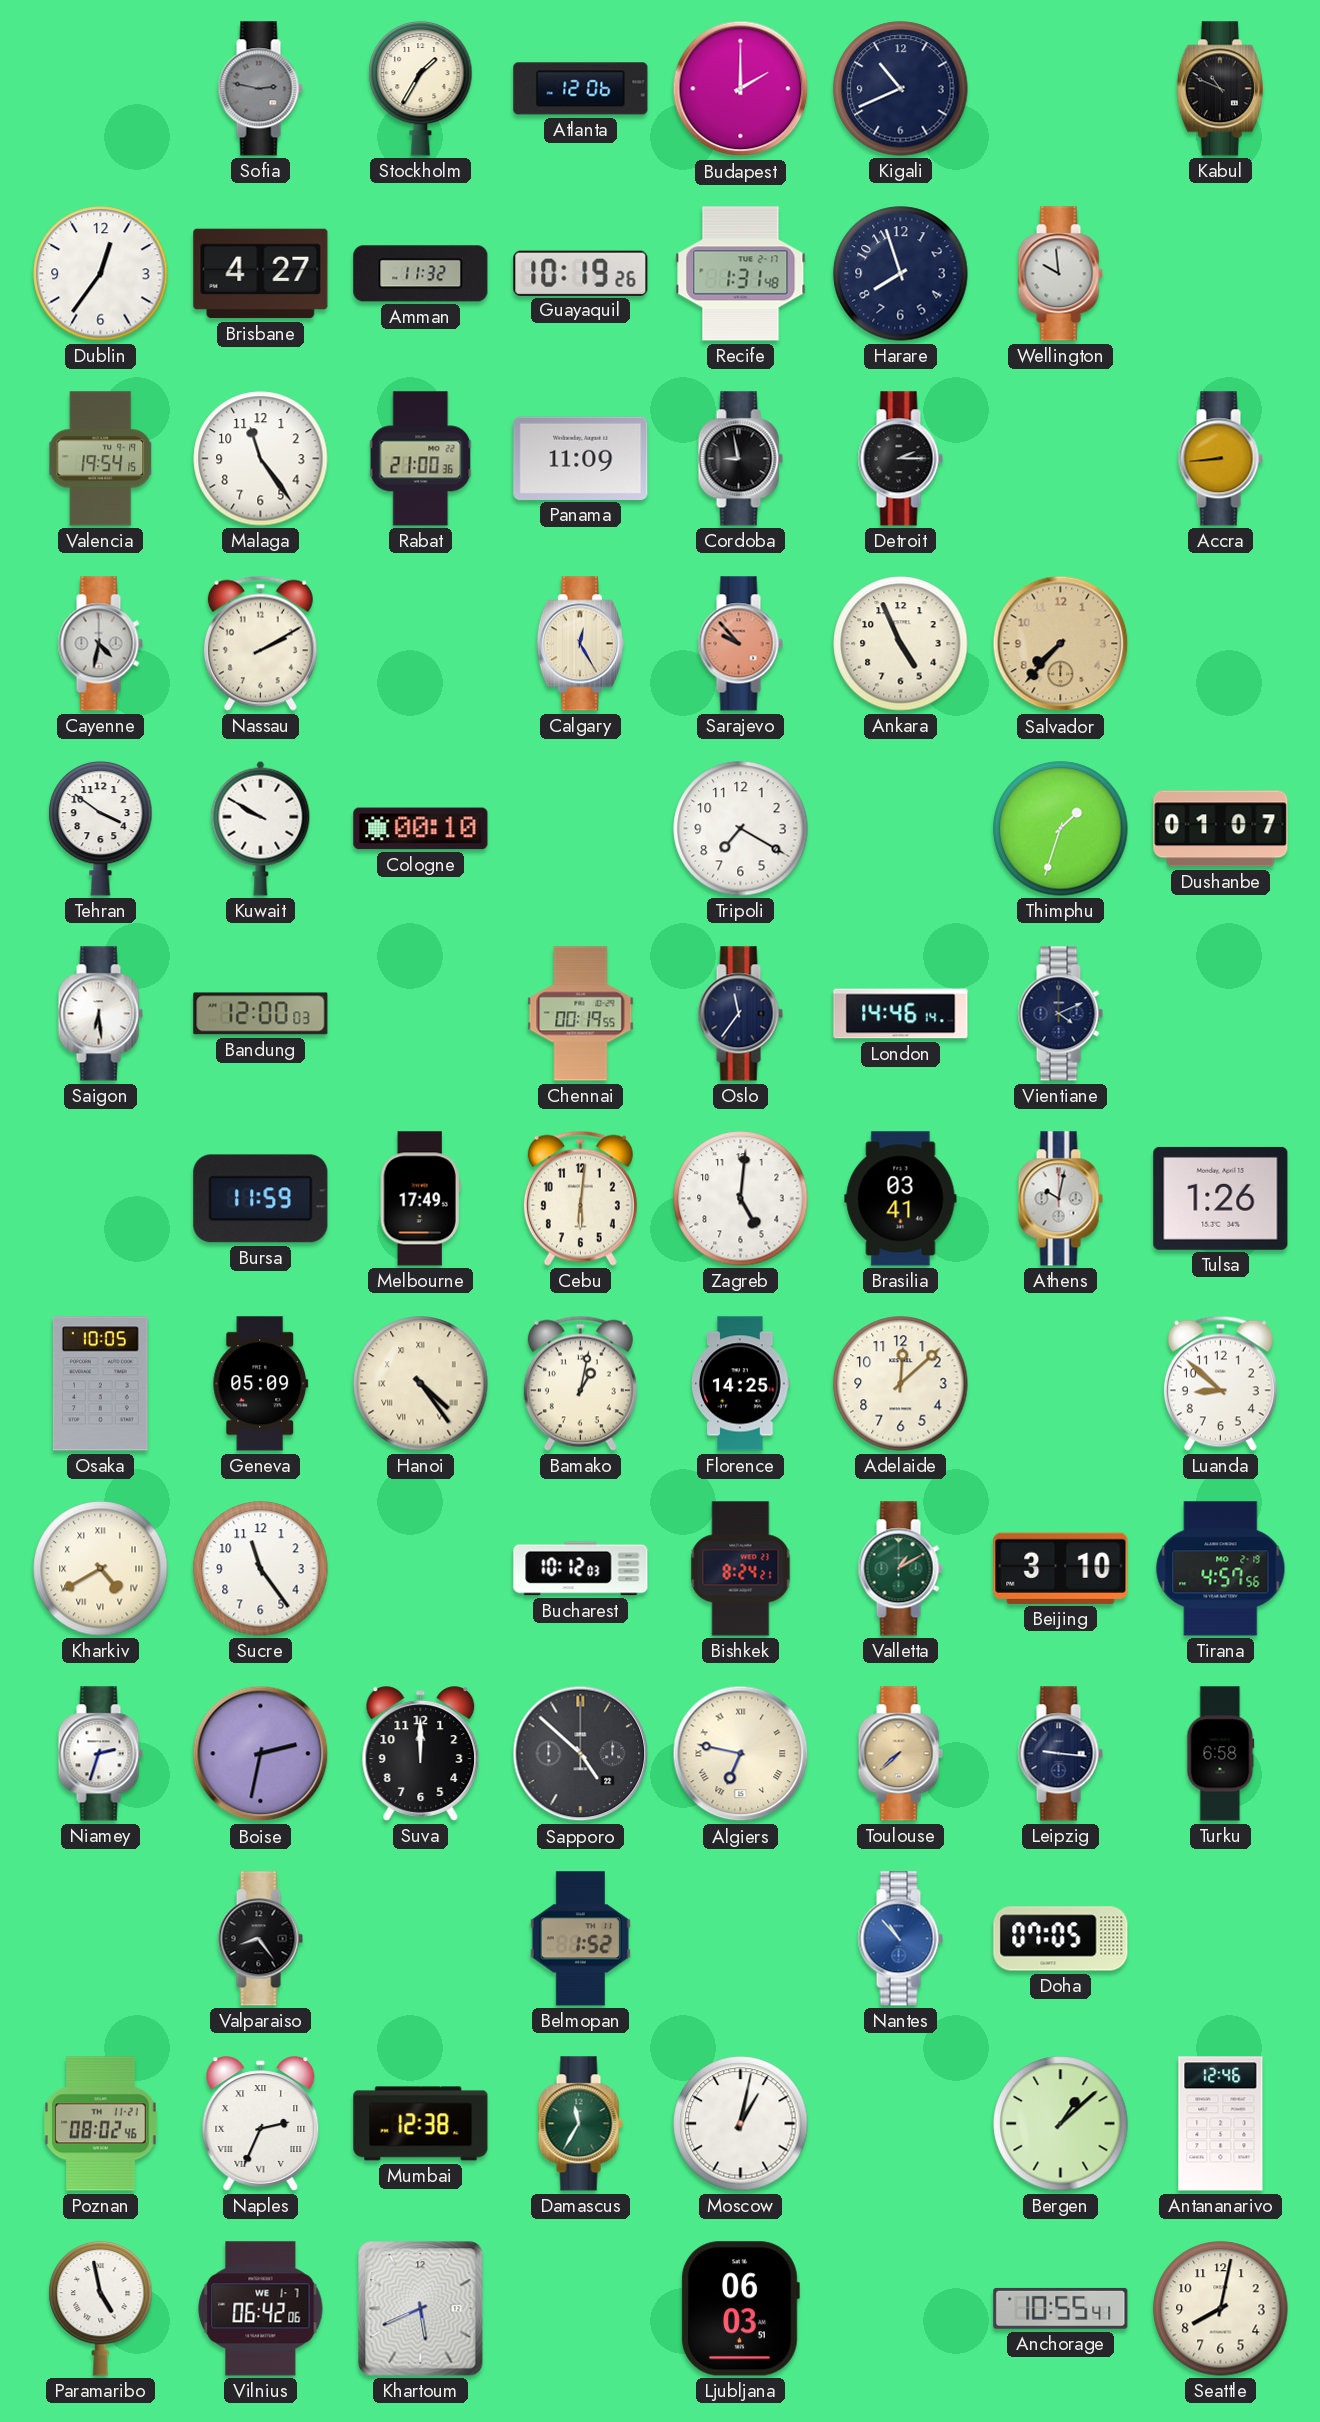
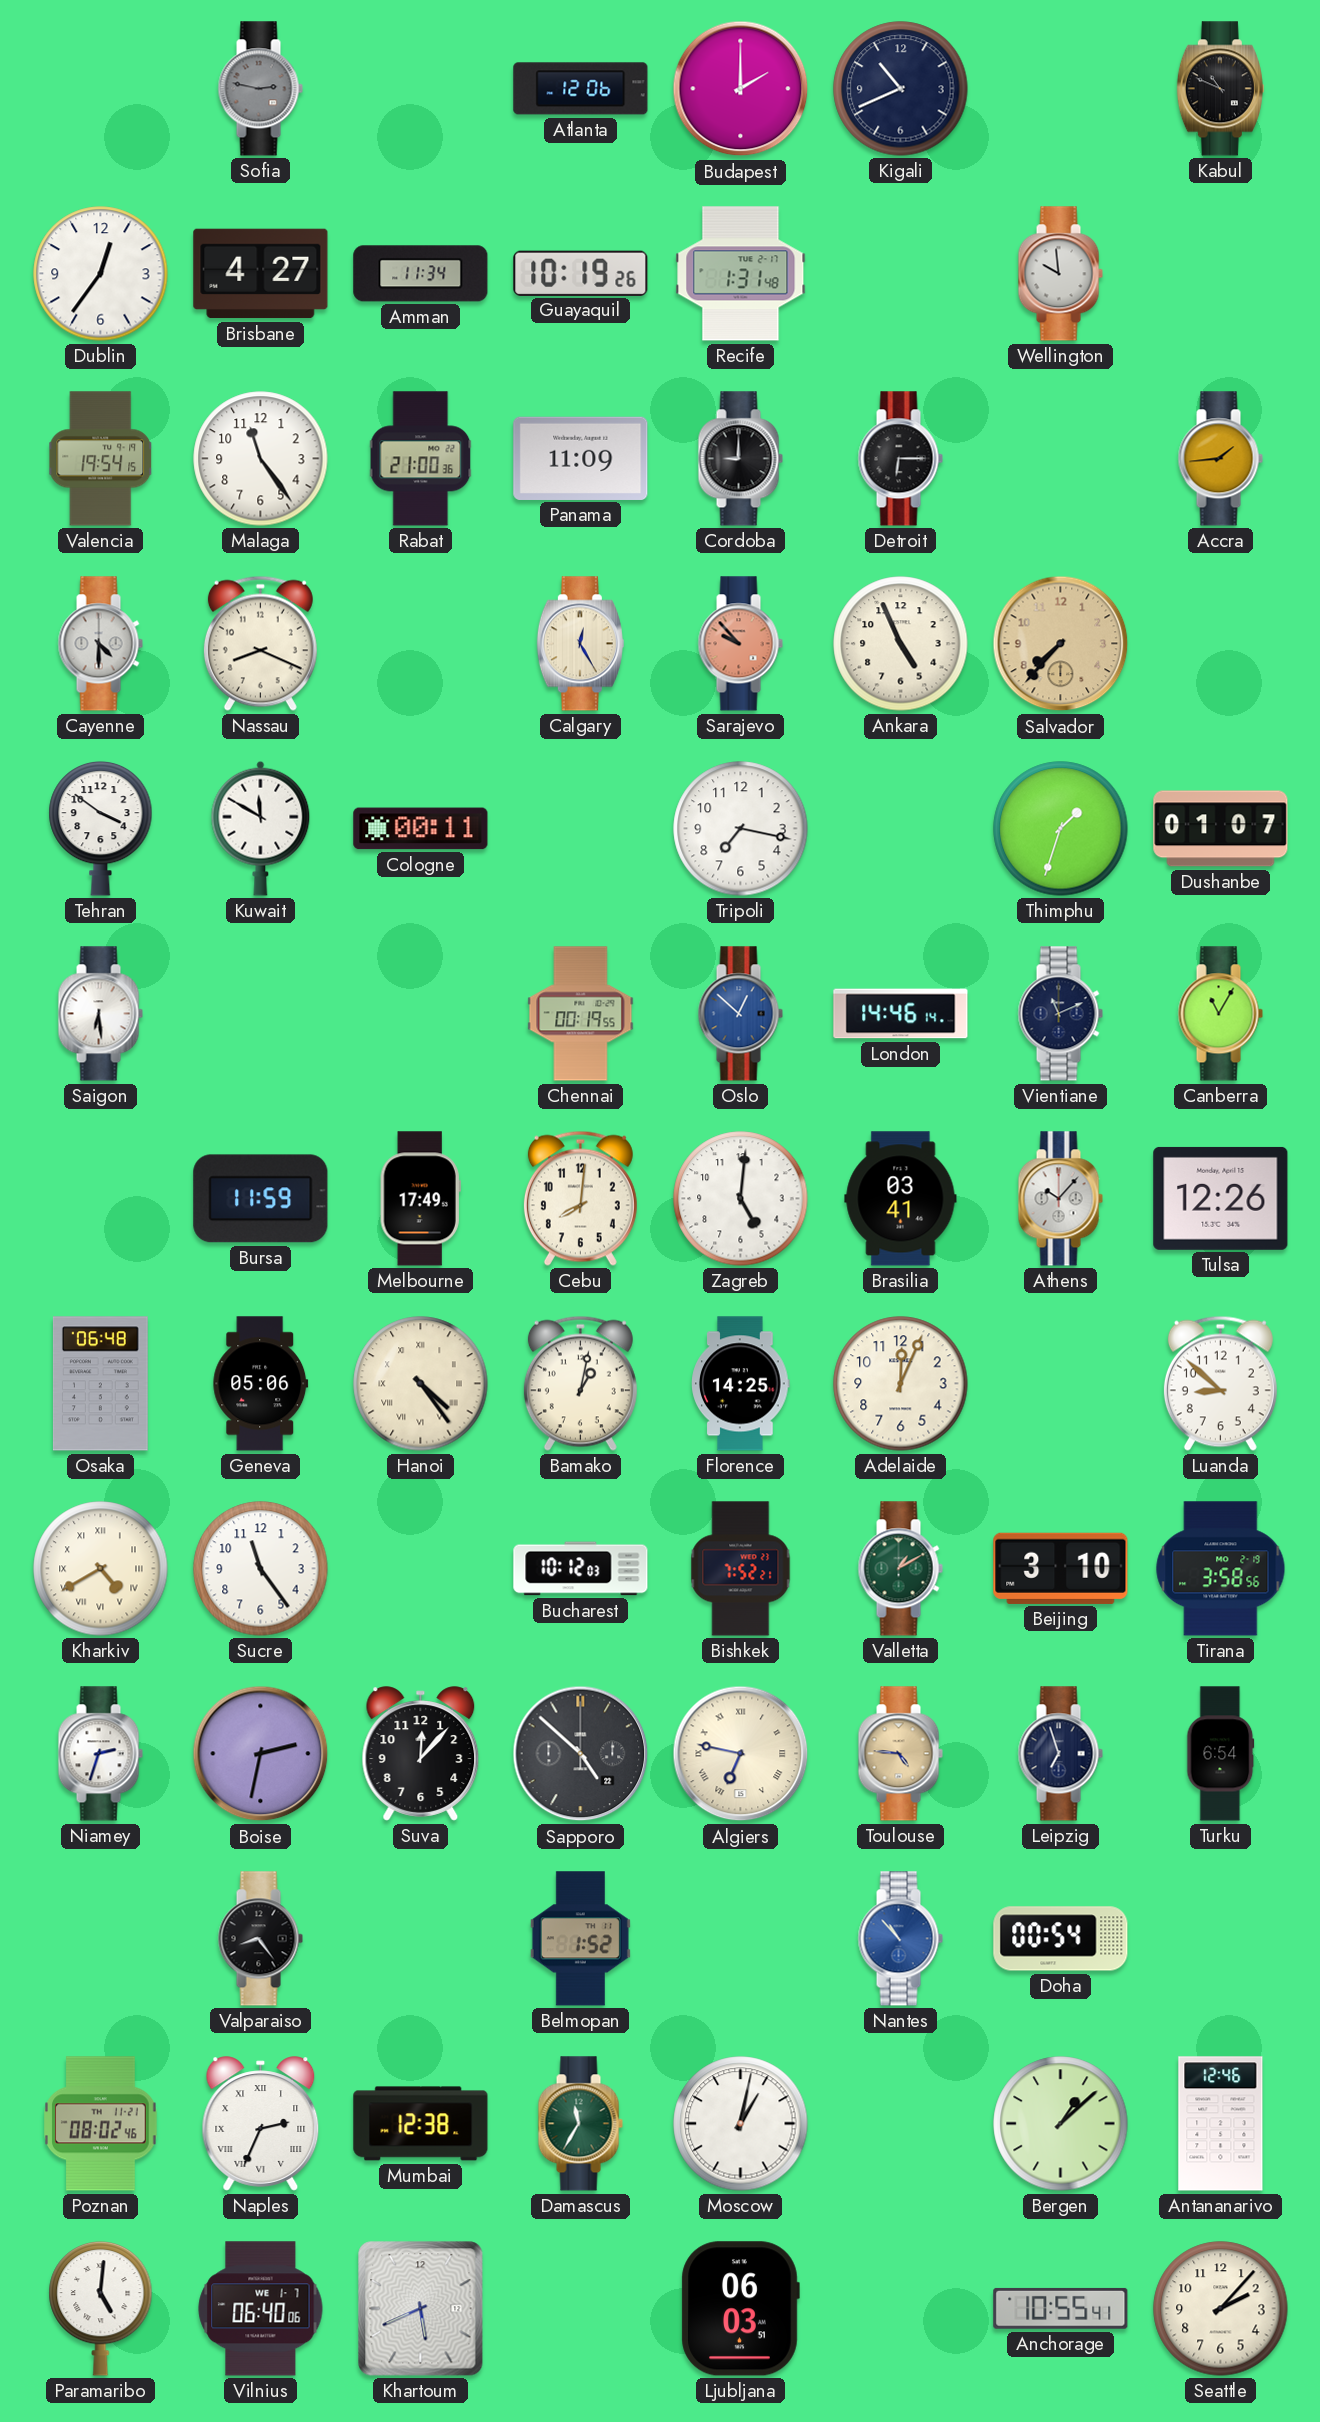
Stockholm: 1:35 -> none
Amman: 11:32 -> 11:34
Harare: 7:57 -> none
Cordoba: 8:58 -> 9:00
Detroit: 2:15 -> 6:15
Accra: 8:44 -> 1:44
Cayenne: 4:32 -> 4:30
Nassau: 2:10 -> 8:19
Kuwait: 9:50 -> 11:50
Cologne: 00:10 -> 00:11
Tripoli: 7:20 -> 7:17
Bandung: 12:00 -> none
Oslo: 11:36 -> 12:52
Oslo dial: navy -> blue
Vientiane: 4:11 -> 11:11
Canberra: none -> 11:05
Cebu: 6:01 -> 8:01
Athens: 10:02 -> 10:07
Tulsa: 1:26 -> 12:26
Osaka: 10:05 -> 06:48
Geneva: 05:09 -> 05:06
Adelaide: 12:08 -> 12:04
Bishkek: 8:24 -> 7:52
Tirana: 4:57 -> 3:58
Suva: 12:00 -> 12:07
Toulouse: 7:38 -> 4:46
Leipzig: 9:16 -> 6:57
Turku: 6:58 -> 6:54
Doha: 07:05 -> 00:54
Paramaribo: 4:58 -> 5:01
Vilnius: 06:42 -> 06:40
Seattle: 8:02 -> 2:07
